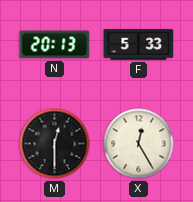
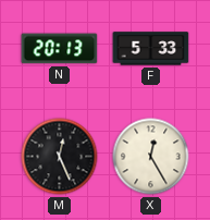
M: 12:30 -> 12:26
